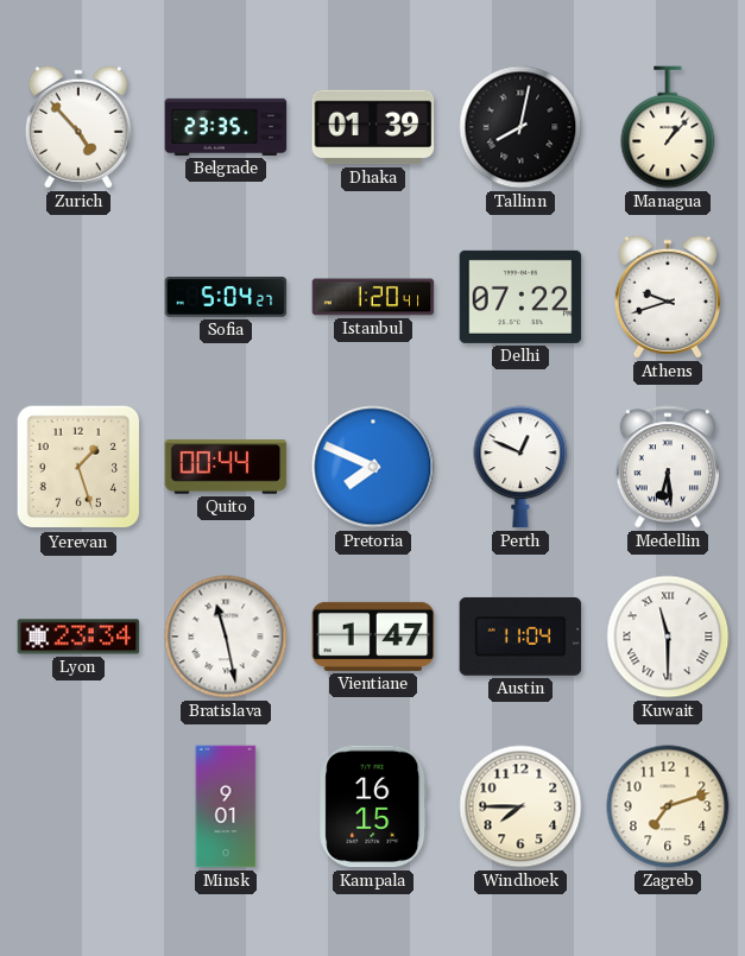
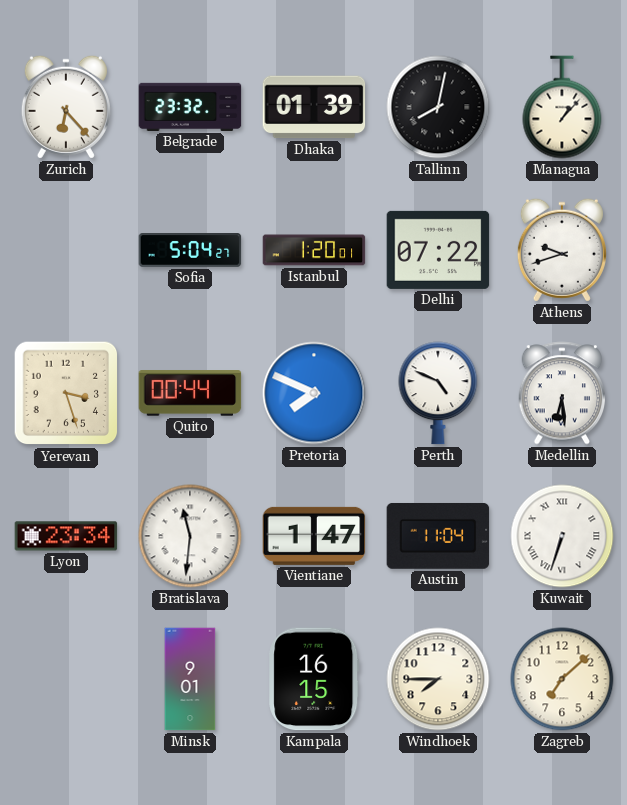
Zurich: 4:53 -> 6:23
Belgrade: 23:35 -> 23:32
Istanbul: 1:20:41 -> 1:20:01
Yerevan: 1:27 -> 3:27
Perth: 12:49 -> 4:49
Bratislava: 11:28 -> 11:31
Kuwait: 11:30 -> 6:33
Zagreb: 7:12 -> 7:08
